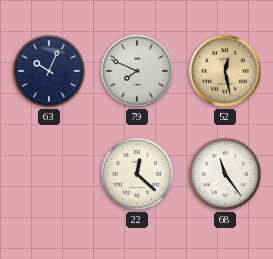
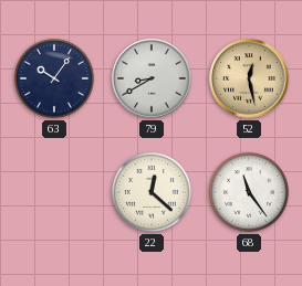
63: 10:04 -> 10:06
79: 7:49 -> 8:40
